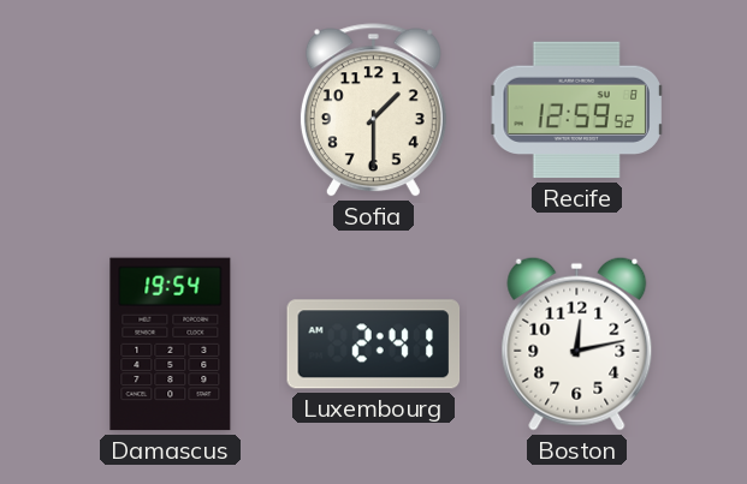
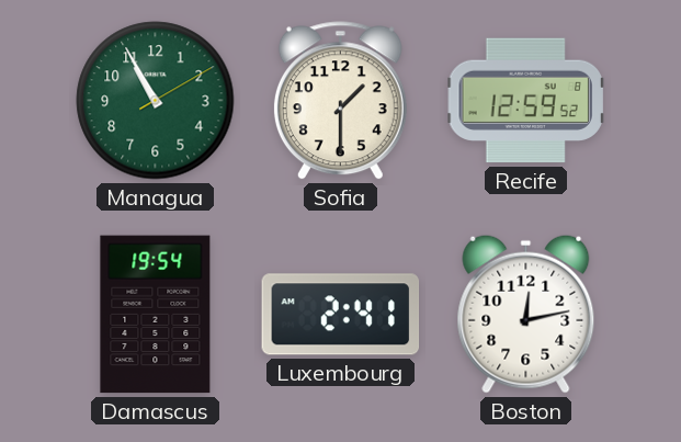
Managua: none -> 10:55
